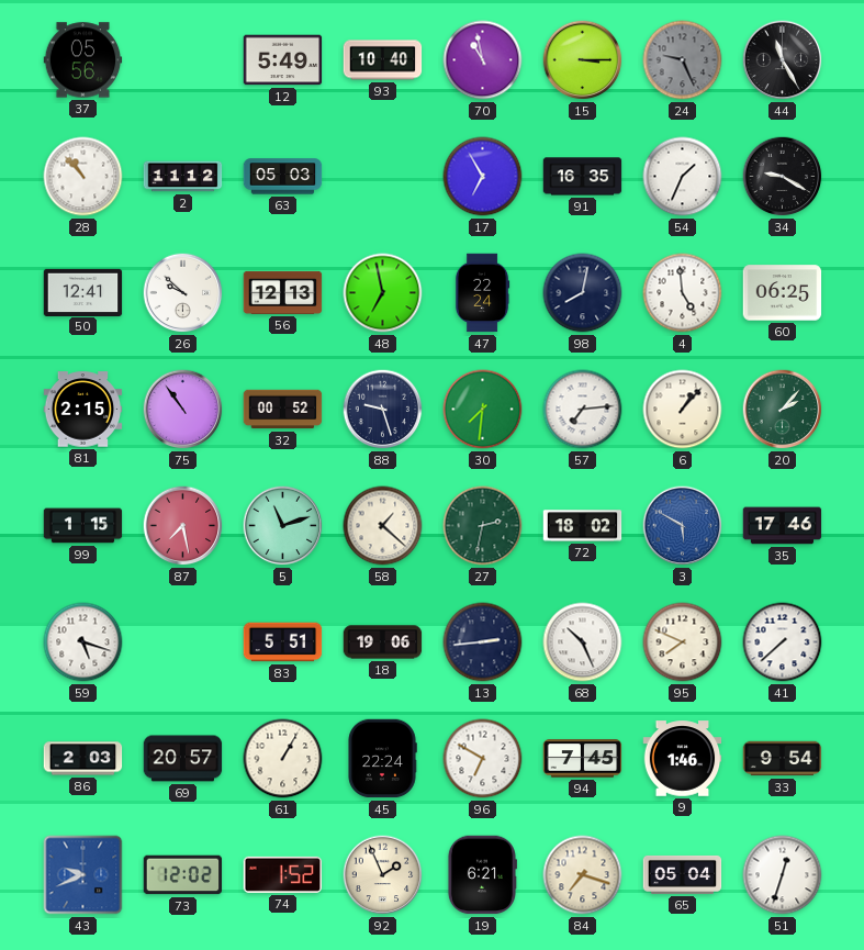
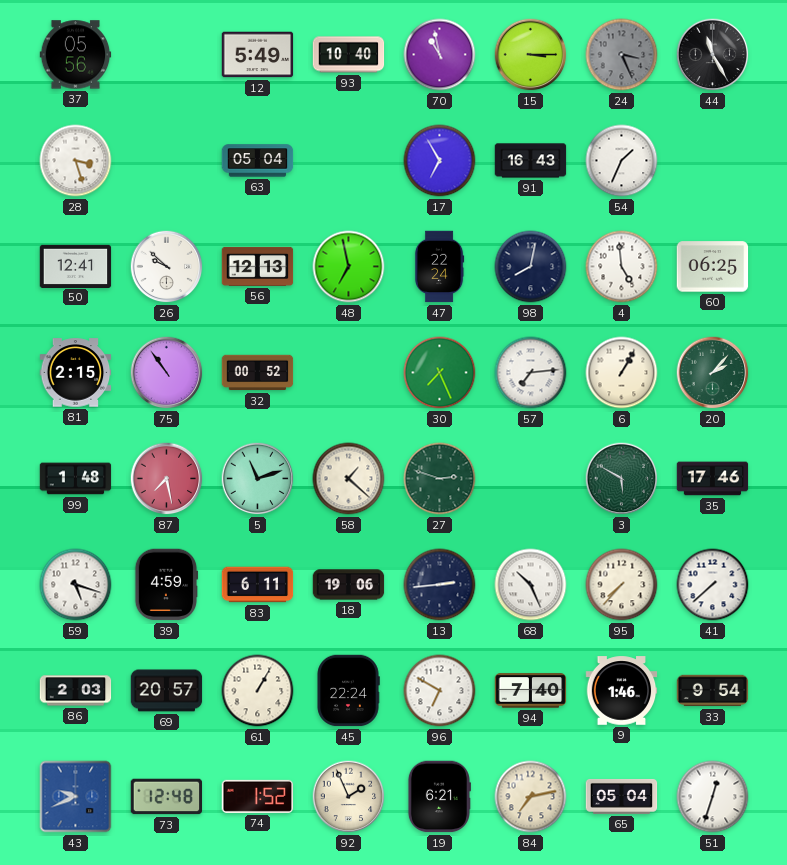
24: 9:26 -> 3:26
28: 10:53 -> 3:27
2: 11:12 -> none
63: 05:03 -> 05:04
91: 16:35 -> 16:43
34: 9:20 -> none
88: 9:27 -> none
30: 7:31 -> 7:26
6: 1:07 -> 1:05
99: 1:15 -> 1:48
27: 2:32 -> 2:48
72: 18:02 -> none
3 dial: blue -> green
39: none -> 4:59
83: 5:51 -> 6:11
95: 7:49 -> 7:37
94: 7:45 -> 7:40
73: 12:02 -> 12:48
84: 7:18 -> 7:13
